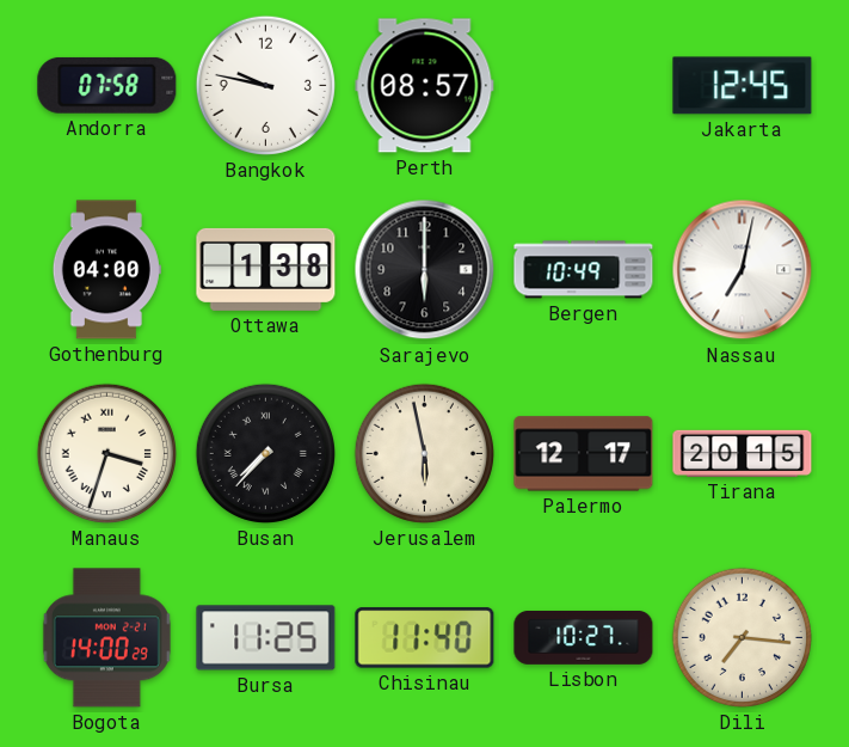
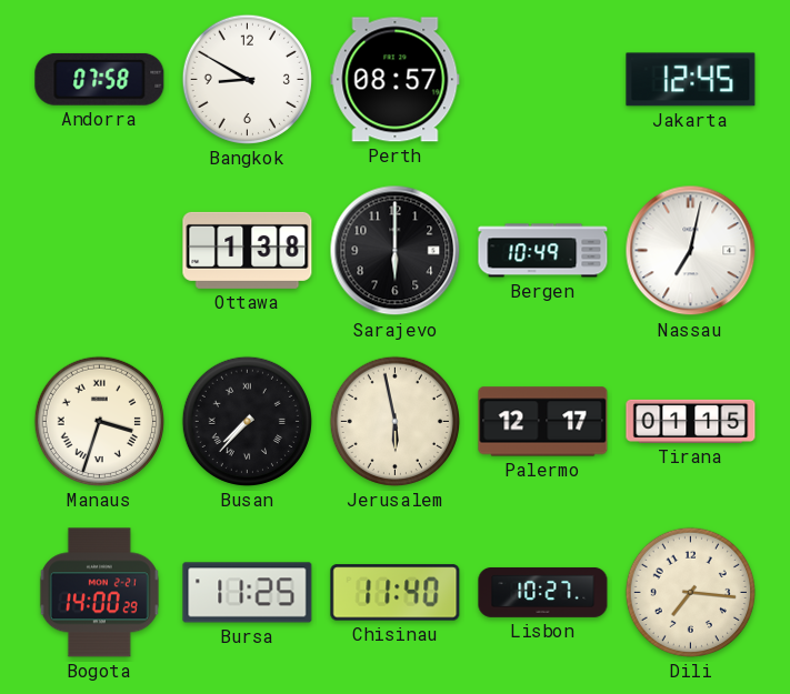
Bangkok: 9:47 -> 8:50
Gothenburg: 04:00 -> none
Tirana: 20:15 -> 01:15
